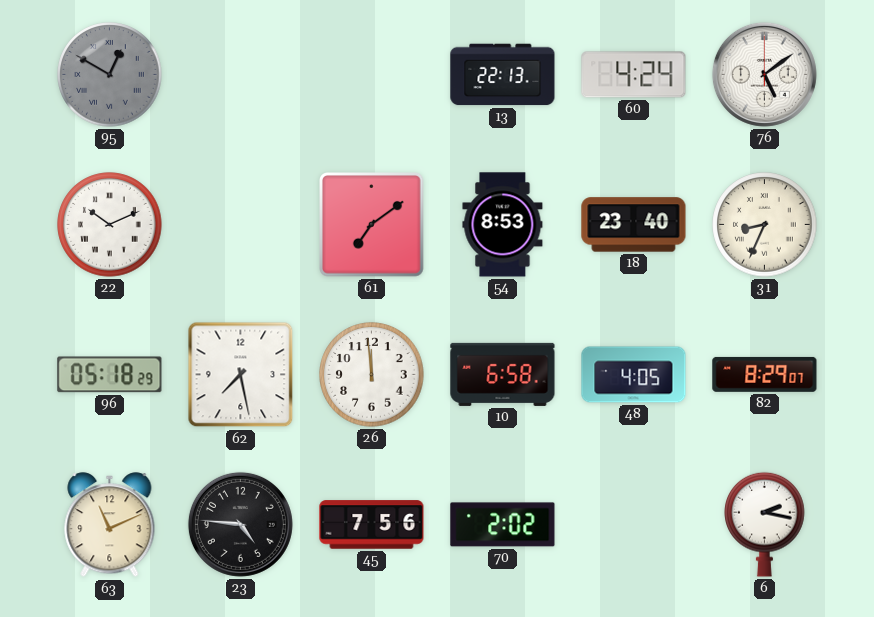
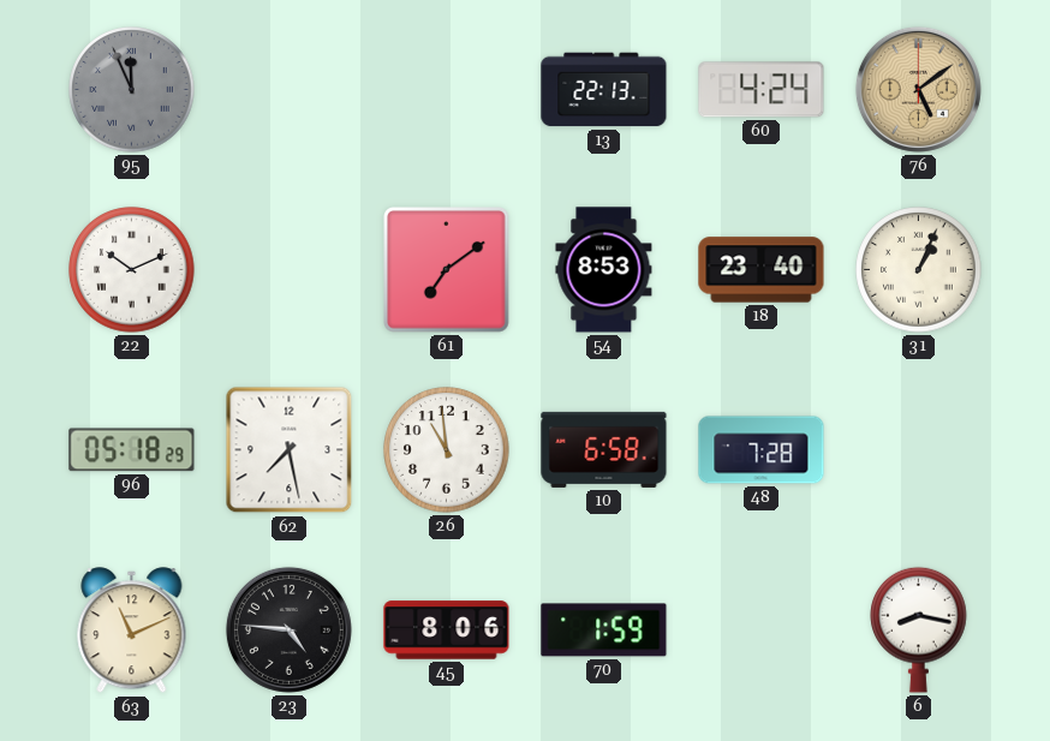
95: 12:50 -> 11:56
76 dial: white -> champagne
31: 8:34 -> 1:04
26: 11:59 -> 10:59
48: 4:05 -> 7:28
82: 8:29 -> none
45: 7:56 -> 8:06
70: 2:02 -> 1:59
6: 2:17 -> 8:17
